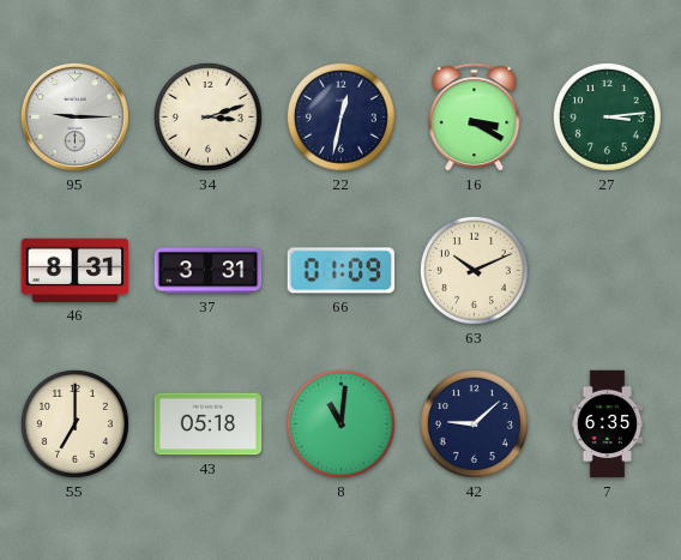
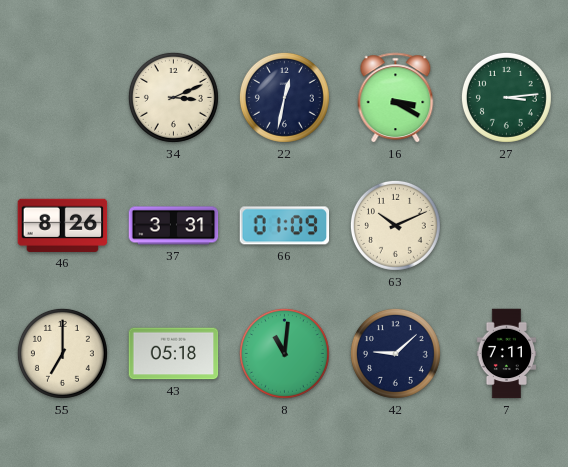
95: 9:15 -> none
34: 3:12 -> 3:11
46: 8:31 -> 8:26
7: 6:35 -> 7:11
